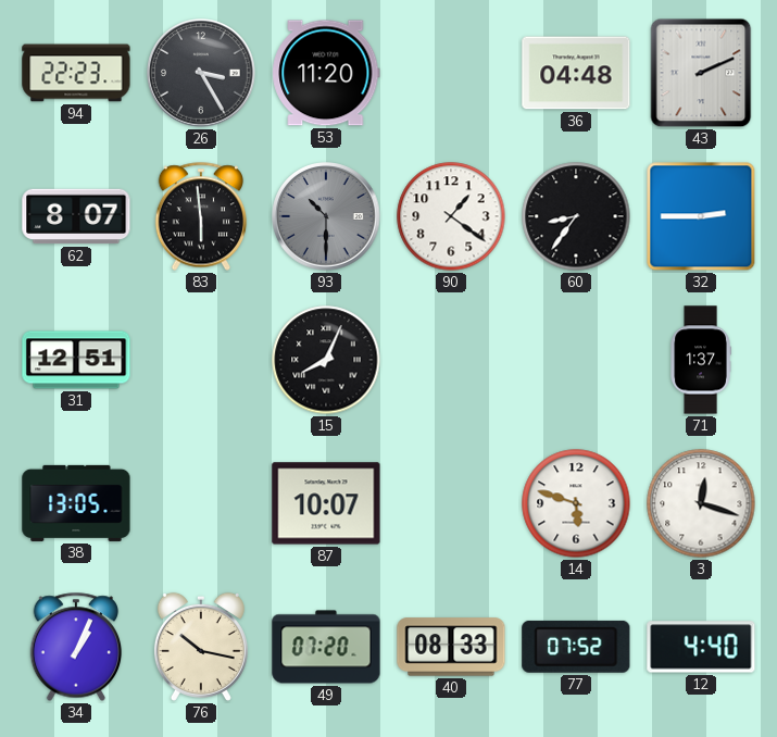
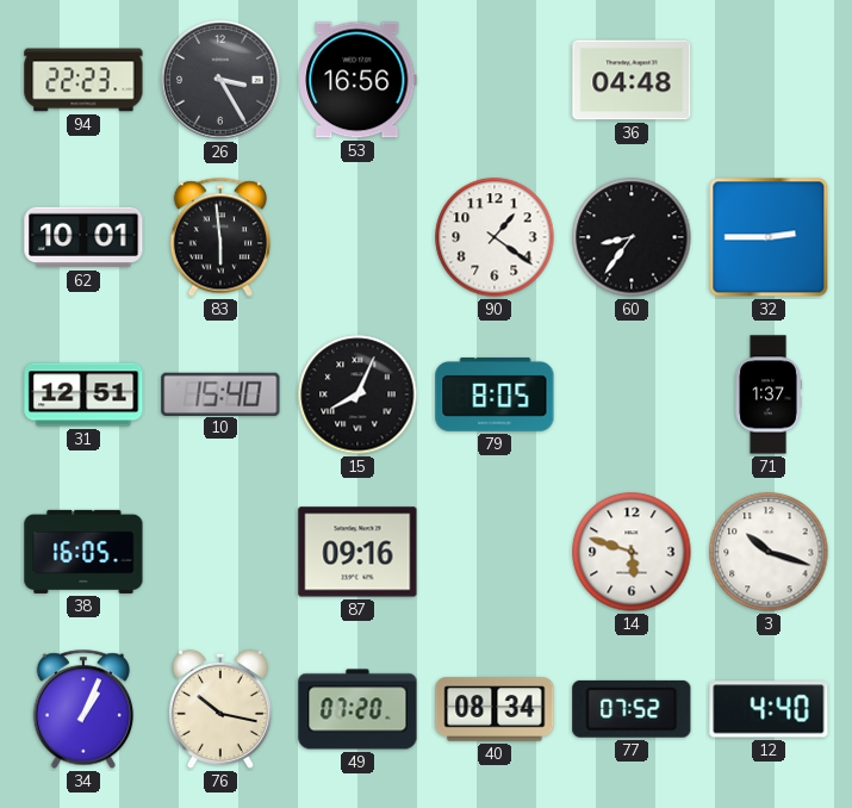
53: 11:20 -> 16:56
43: 2:11 -> none
62: 8:07 -> 10:01
93: 10:30 -> none
10: none -> 15:40
79: none -> 8:05
38: 13:05 -> 16:05
87: 10:07 -> 09:16
3: 12:18 -> 10:18
40: 08:33 -> 08:34
